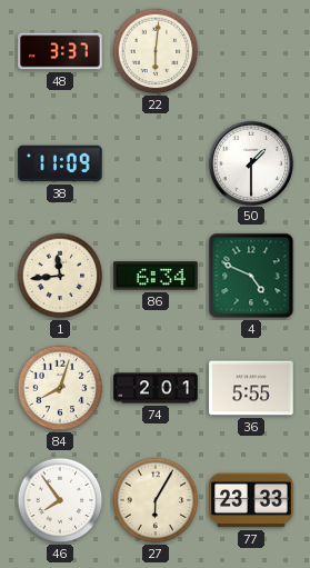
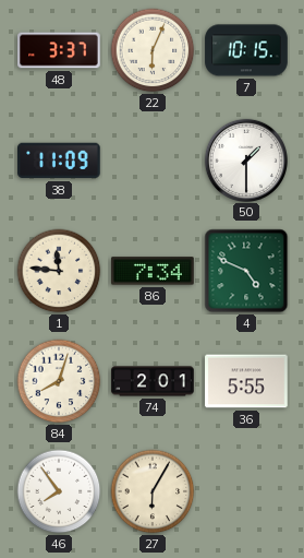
22: 6:01 -> 6:04
7: none -> 10:15
1: 11:44 -> 11:46
86: 6:34 -> 7:34
77: 23:33 -> none
